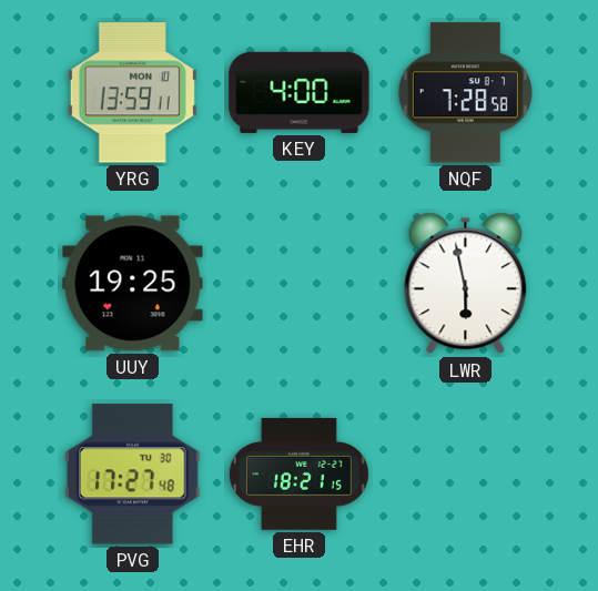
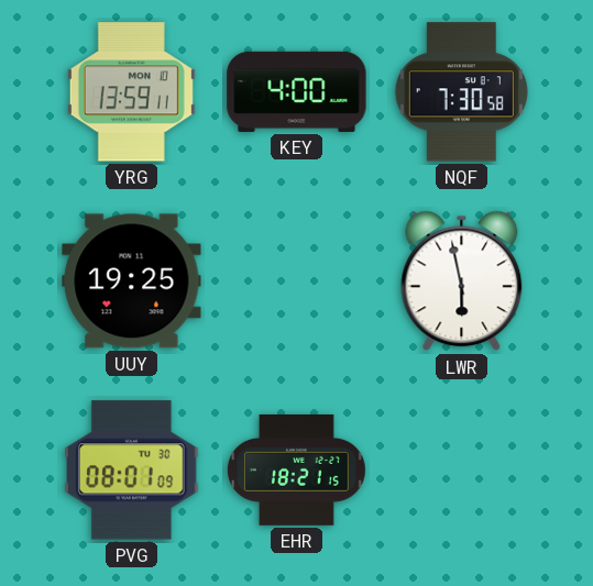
NQF: 7:28 -> 7:30
PVG: 17:27 -> 08:01
